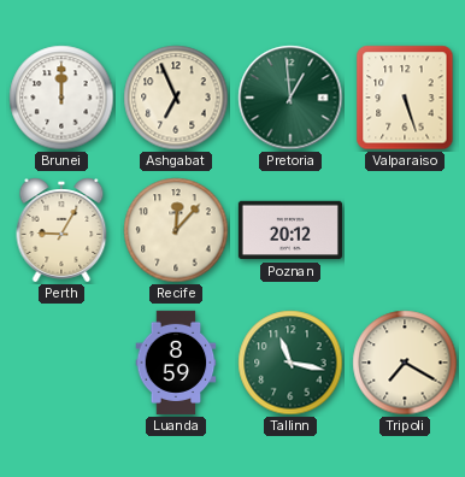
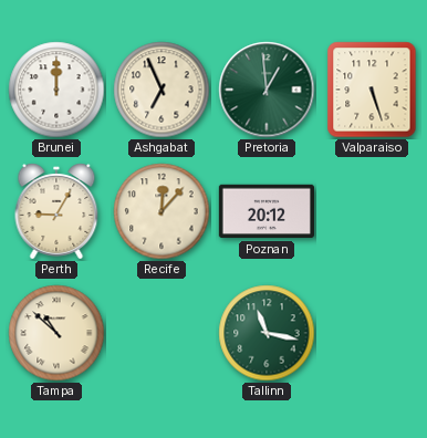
Tampa: none -> 10:52
Luanda: 8:59 -> none
Tripoli: 7:20 -> none
